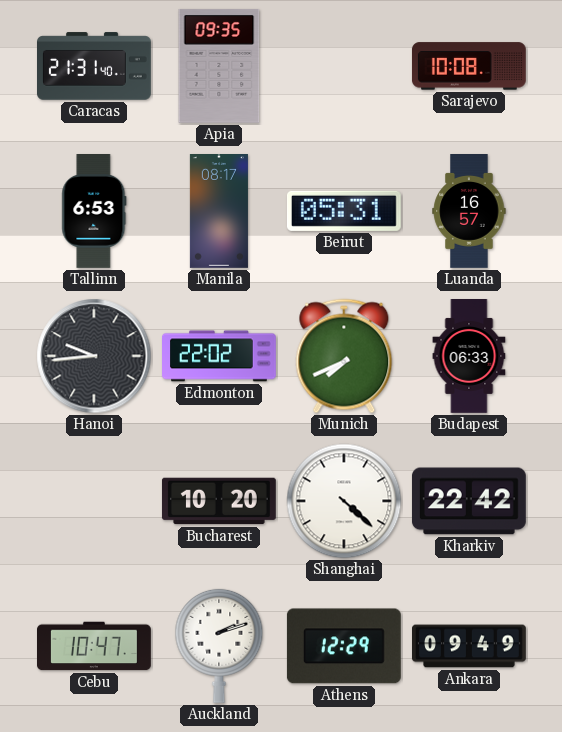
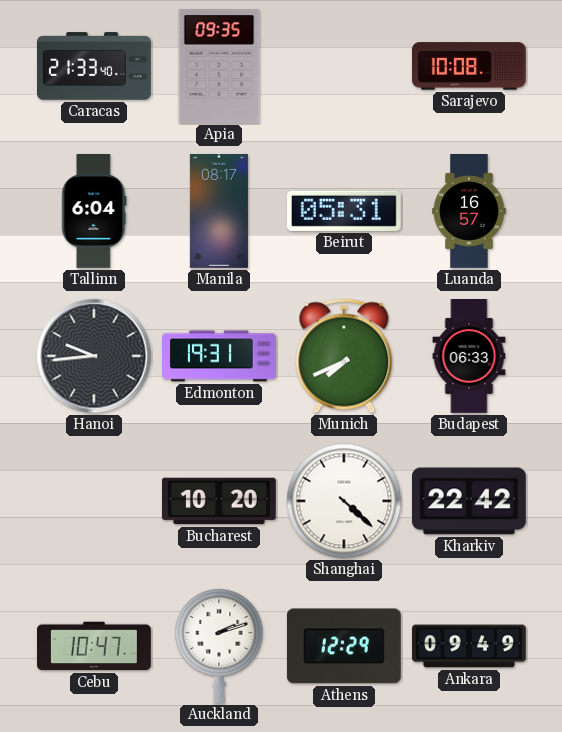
Caracas: 21:31 -> 21:33
Tallinn: 6:53 -> 6:04
Edmonton: 22:02 -> 19:31
